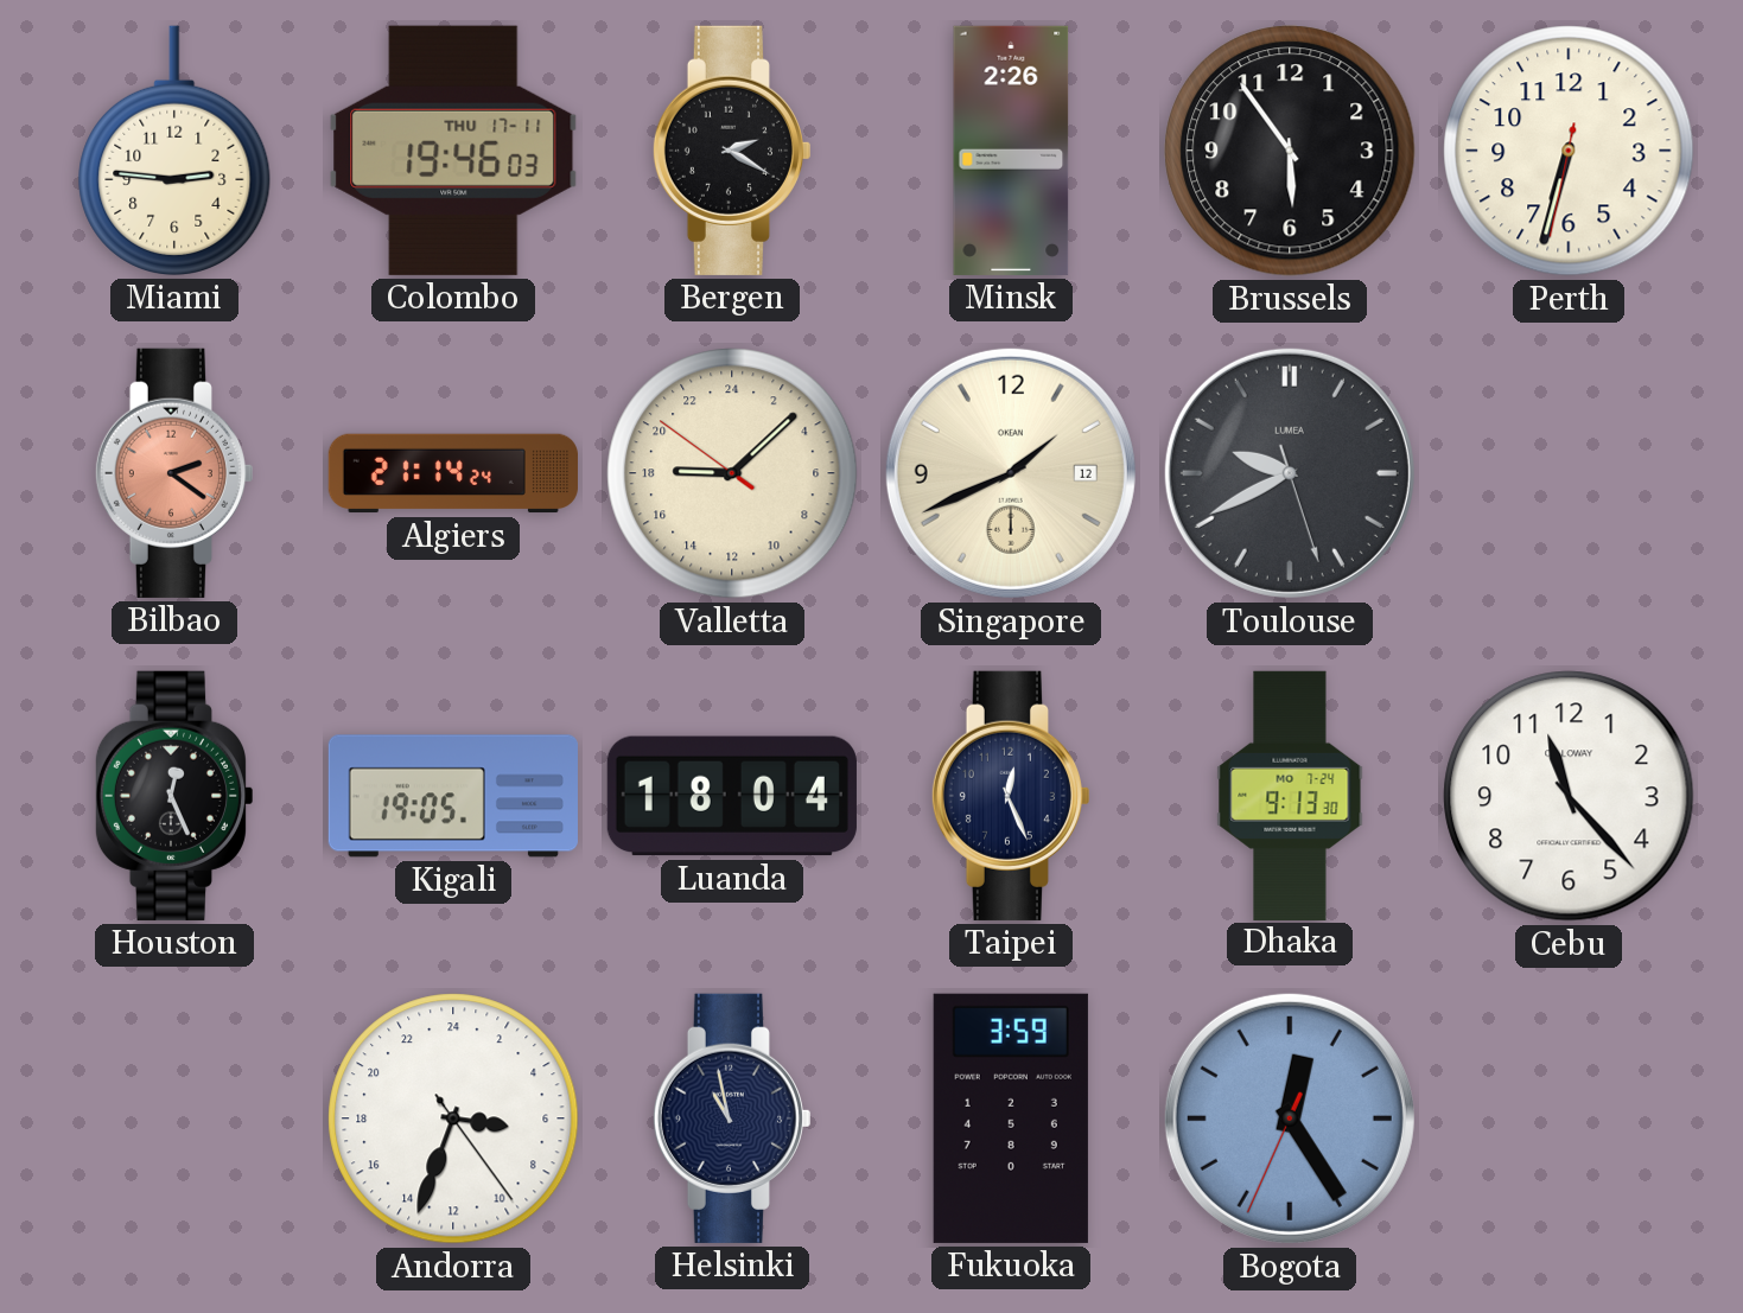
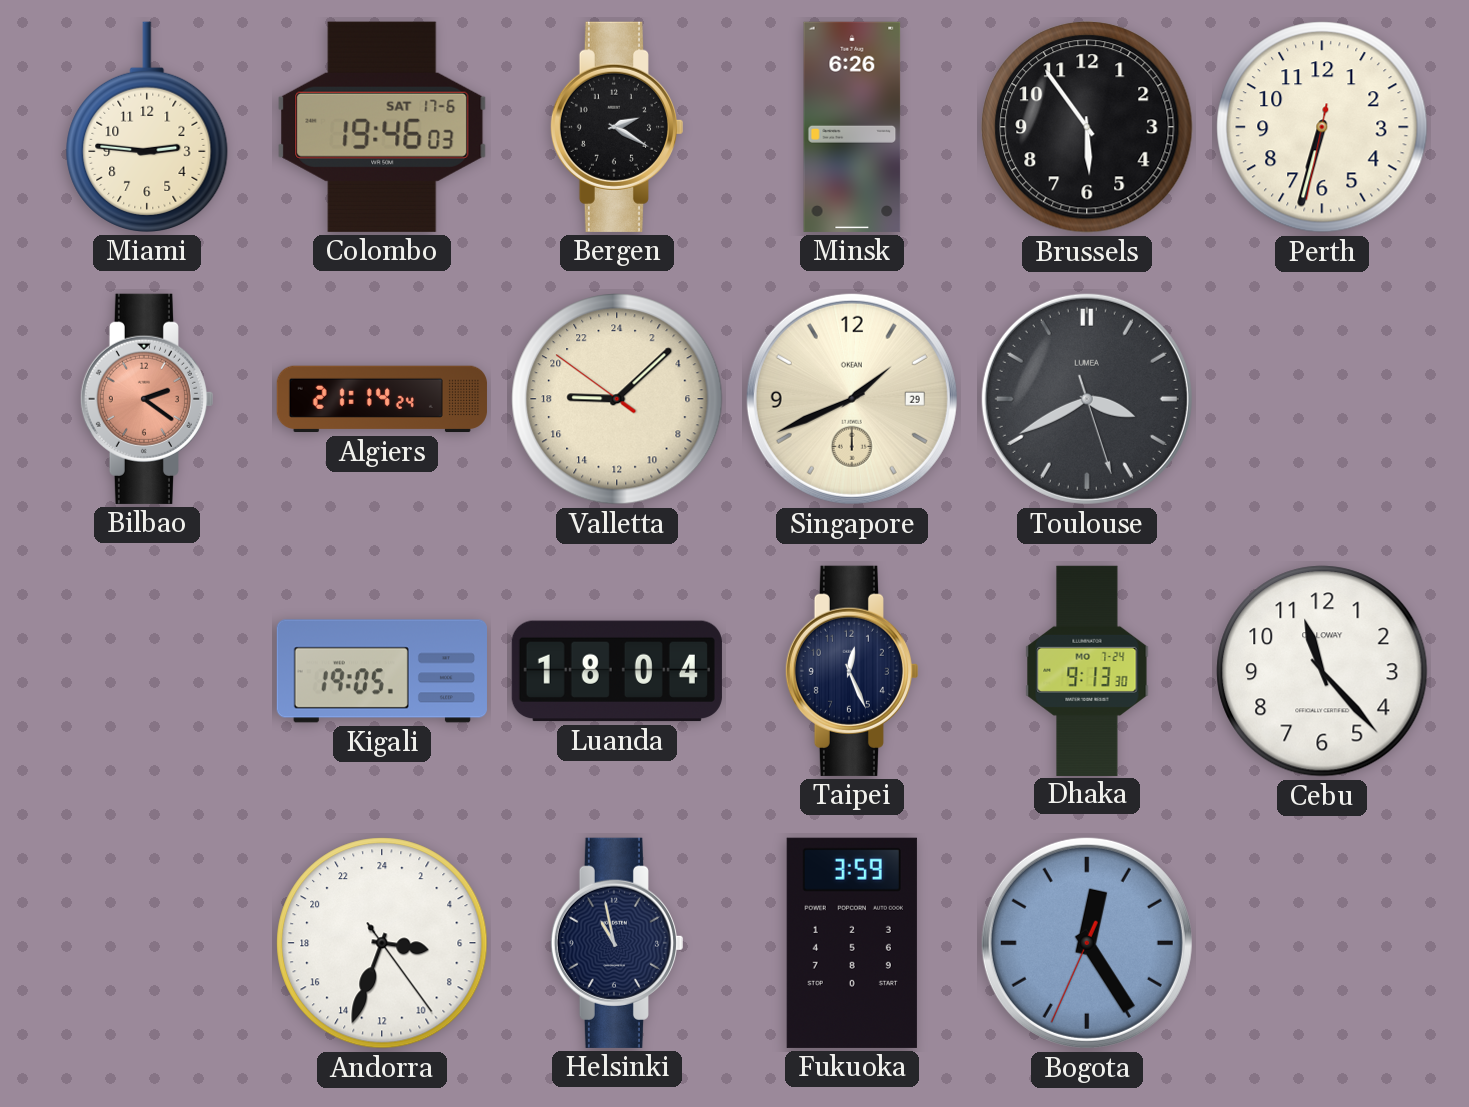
Colombo date: THU 17-11 -> SAT 17-6
Minsk: 2:26 -> 6:26
Singapore date: 12 -> 29
Toulouse: 9:40 -> 3:40
Houston: 12:26 -> none
